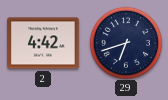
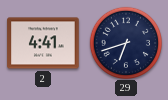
2: 4:42 -> 4:41
